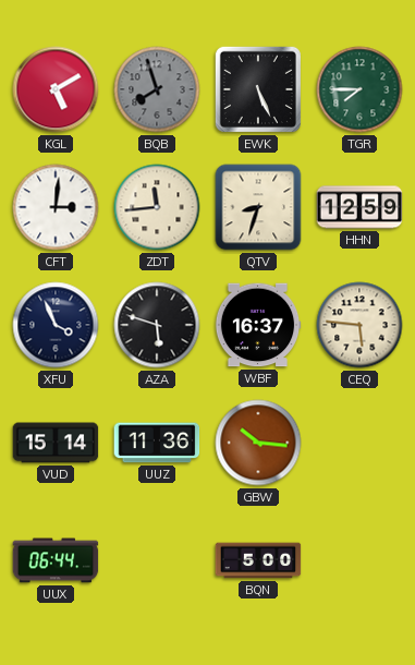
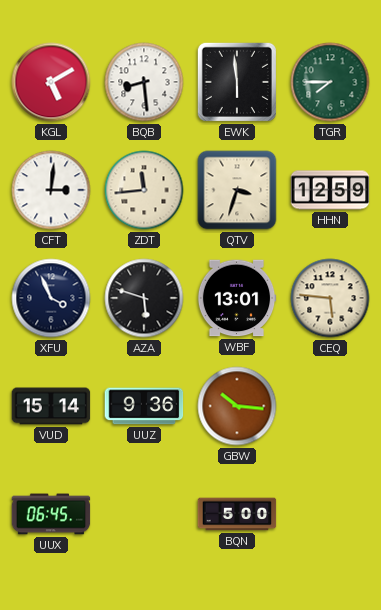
BQB: 7:57 -> 8:29
BQB dial: grey -> white
EWK: 5:26 -> 5:59
QTV: 8:33 -> 3:33
WBF: 16:37 -> 13:01
UUZ: 11:36 -> 9:36
UUX: 06:44 -> 06:45
